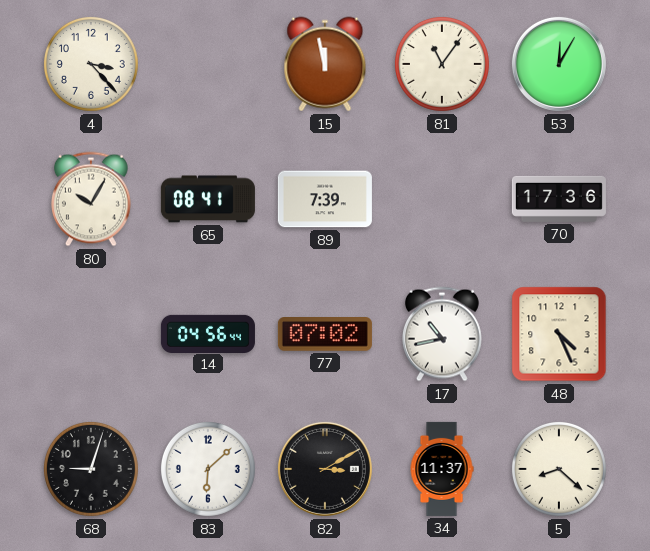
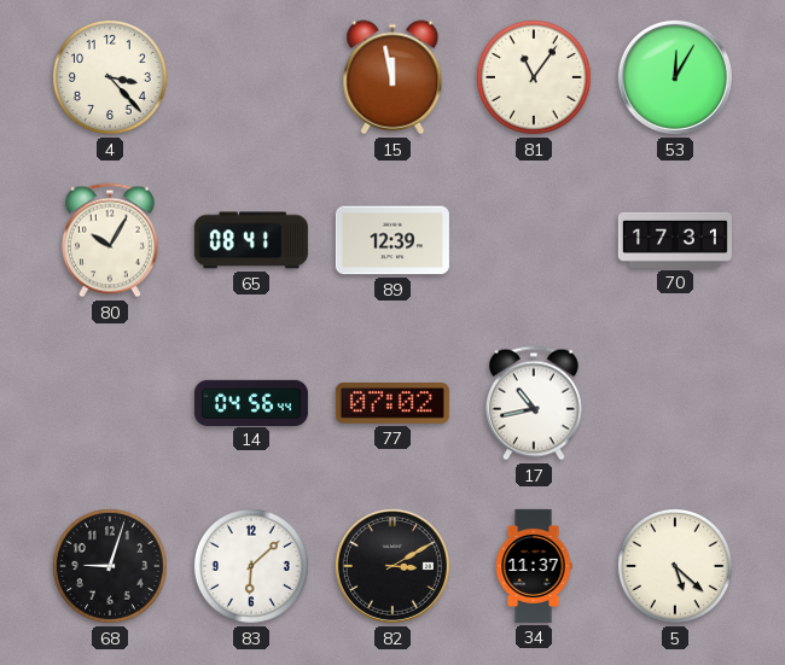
89: 7:39 -> 12:39
70: 17:36 -> 17:31
48: 4:26 -> none
5: 8:22 -> 5:22
